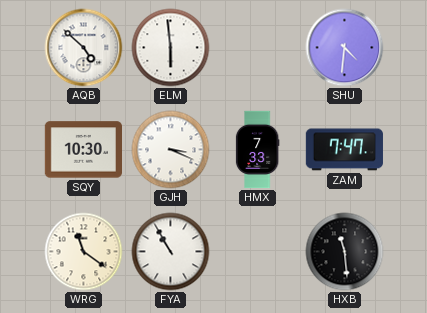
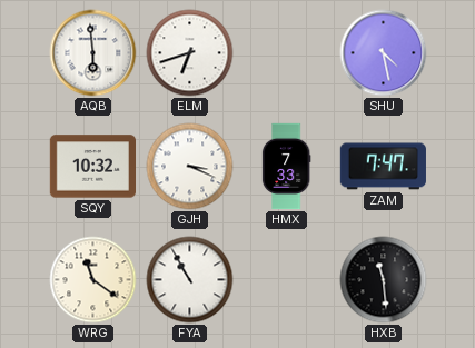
AQB: 4:52 -> 5:59
ELM: 5:59 -> 6:42
SHU: 4:31 -> 4:28
SQY: 10:30 -> 10:32
